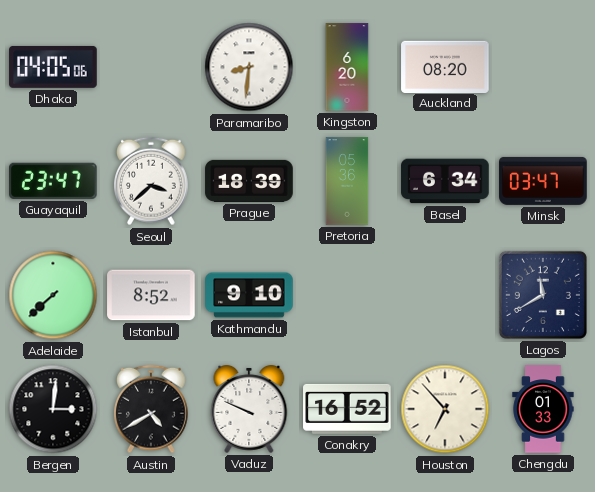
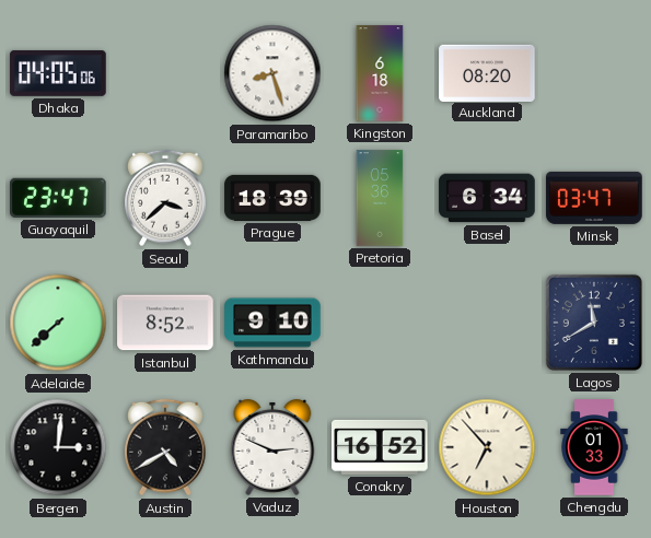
Paramaribo: 8:31 -> 8:27
Kingston: 6:20 -> 6:18
Vaduz: 9:49 -> 2:49
